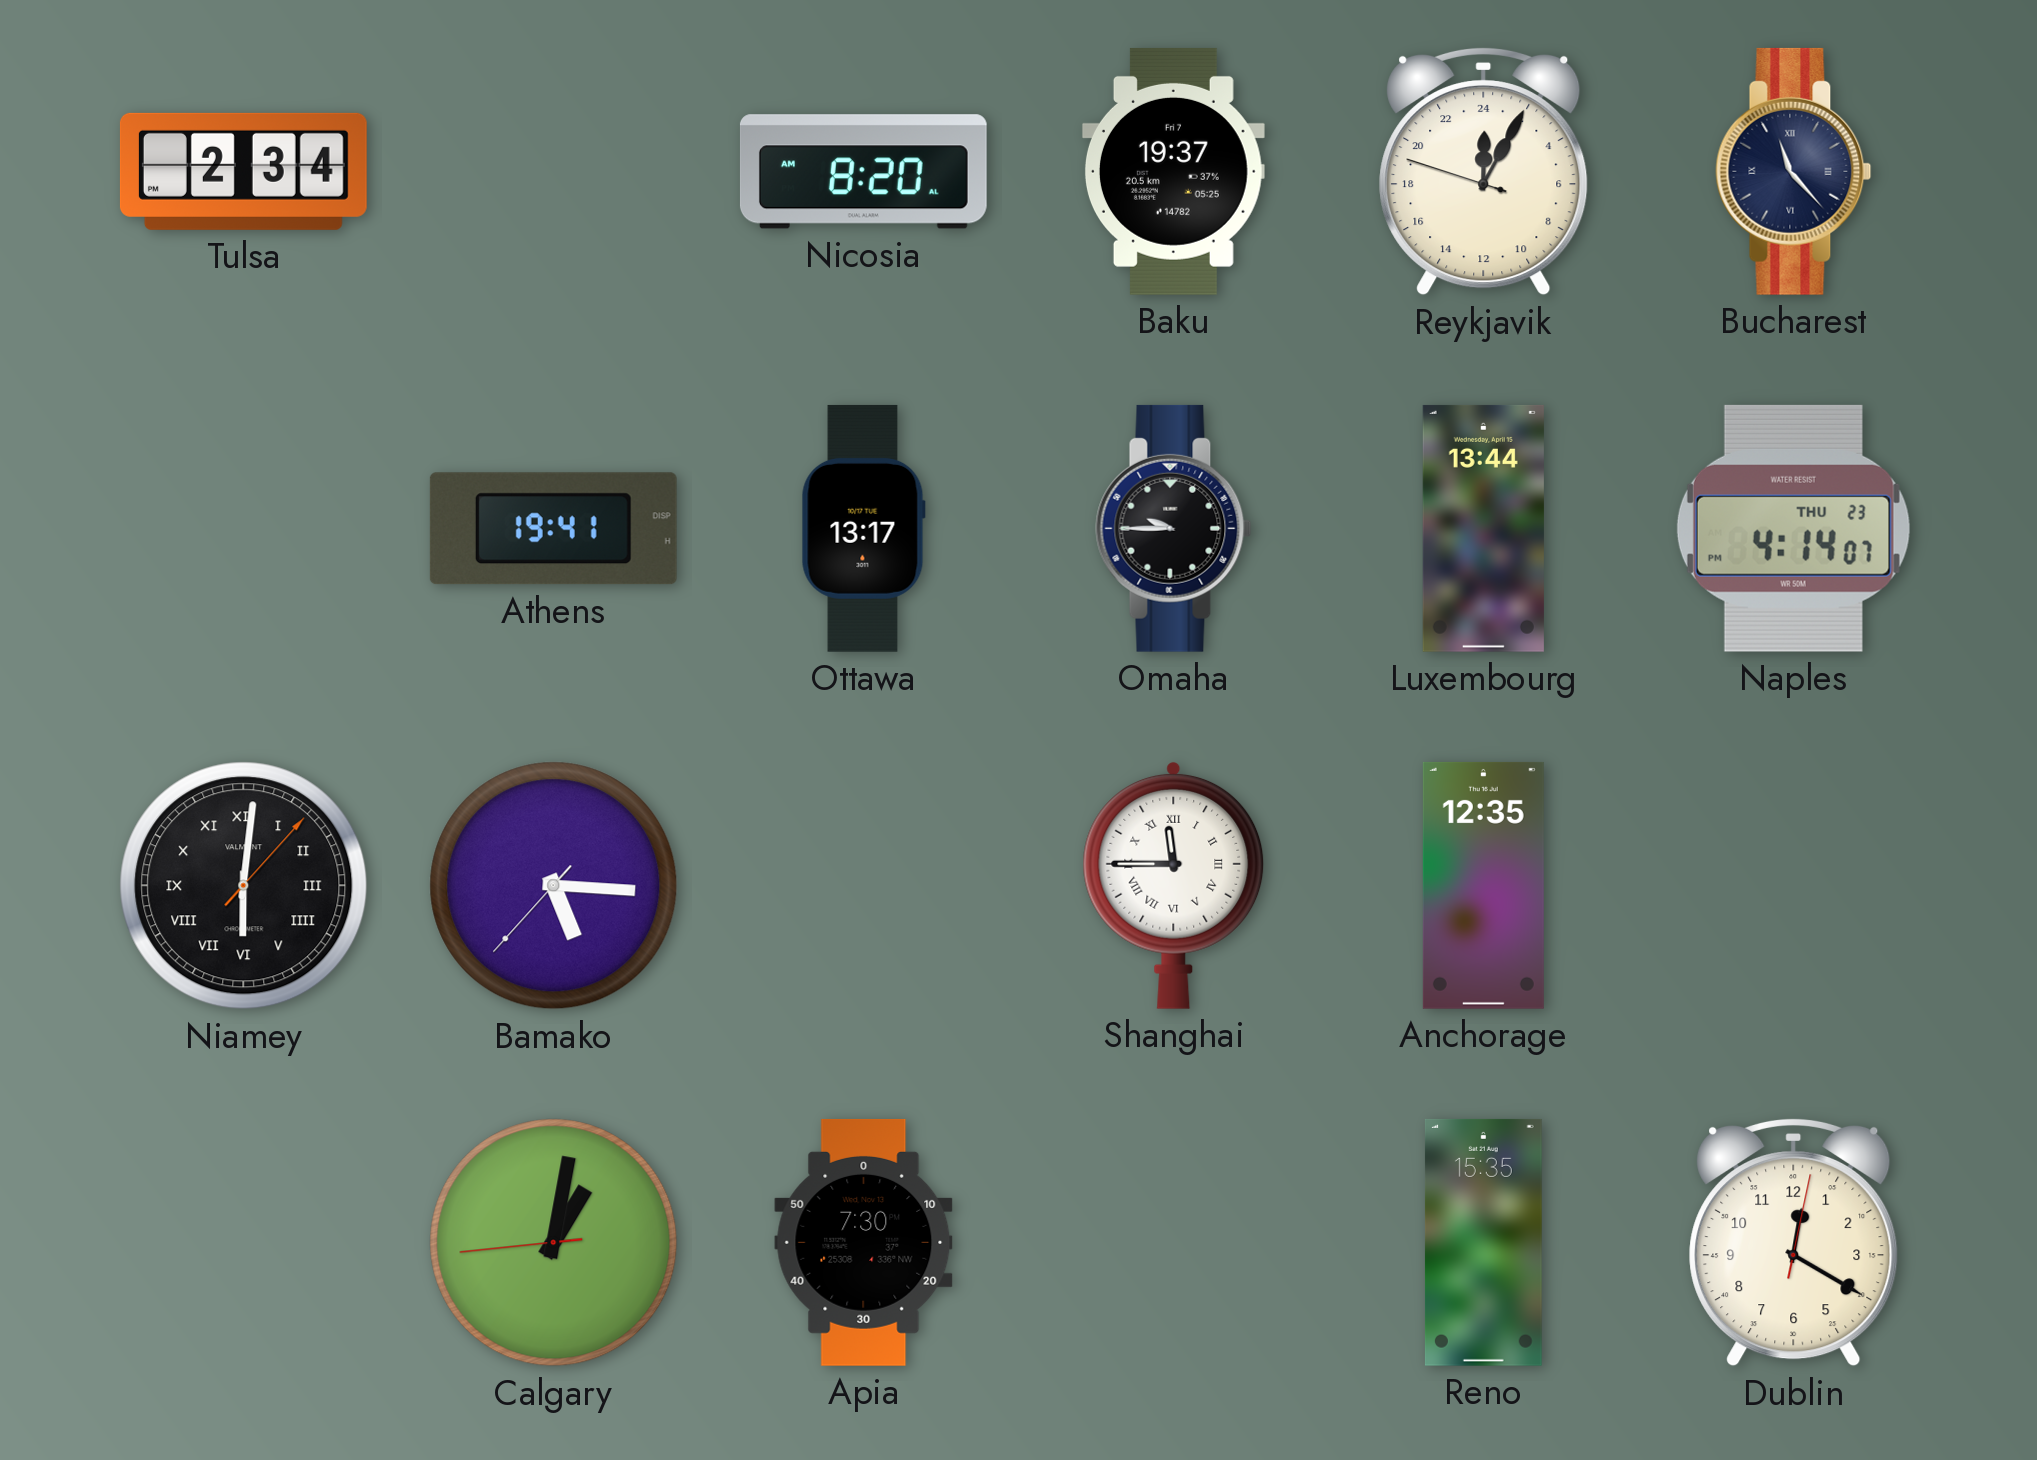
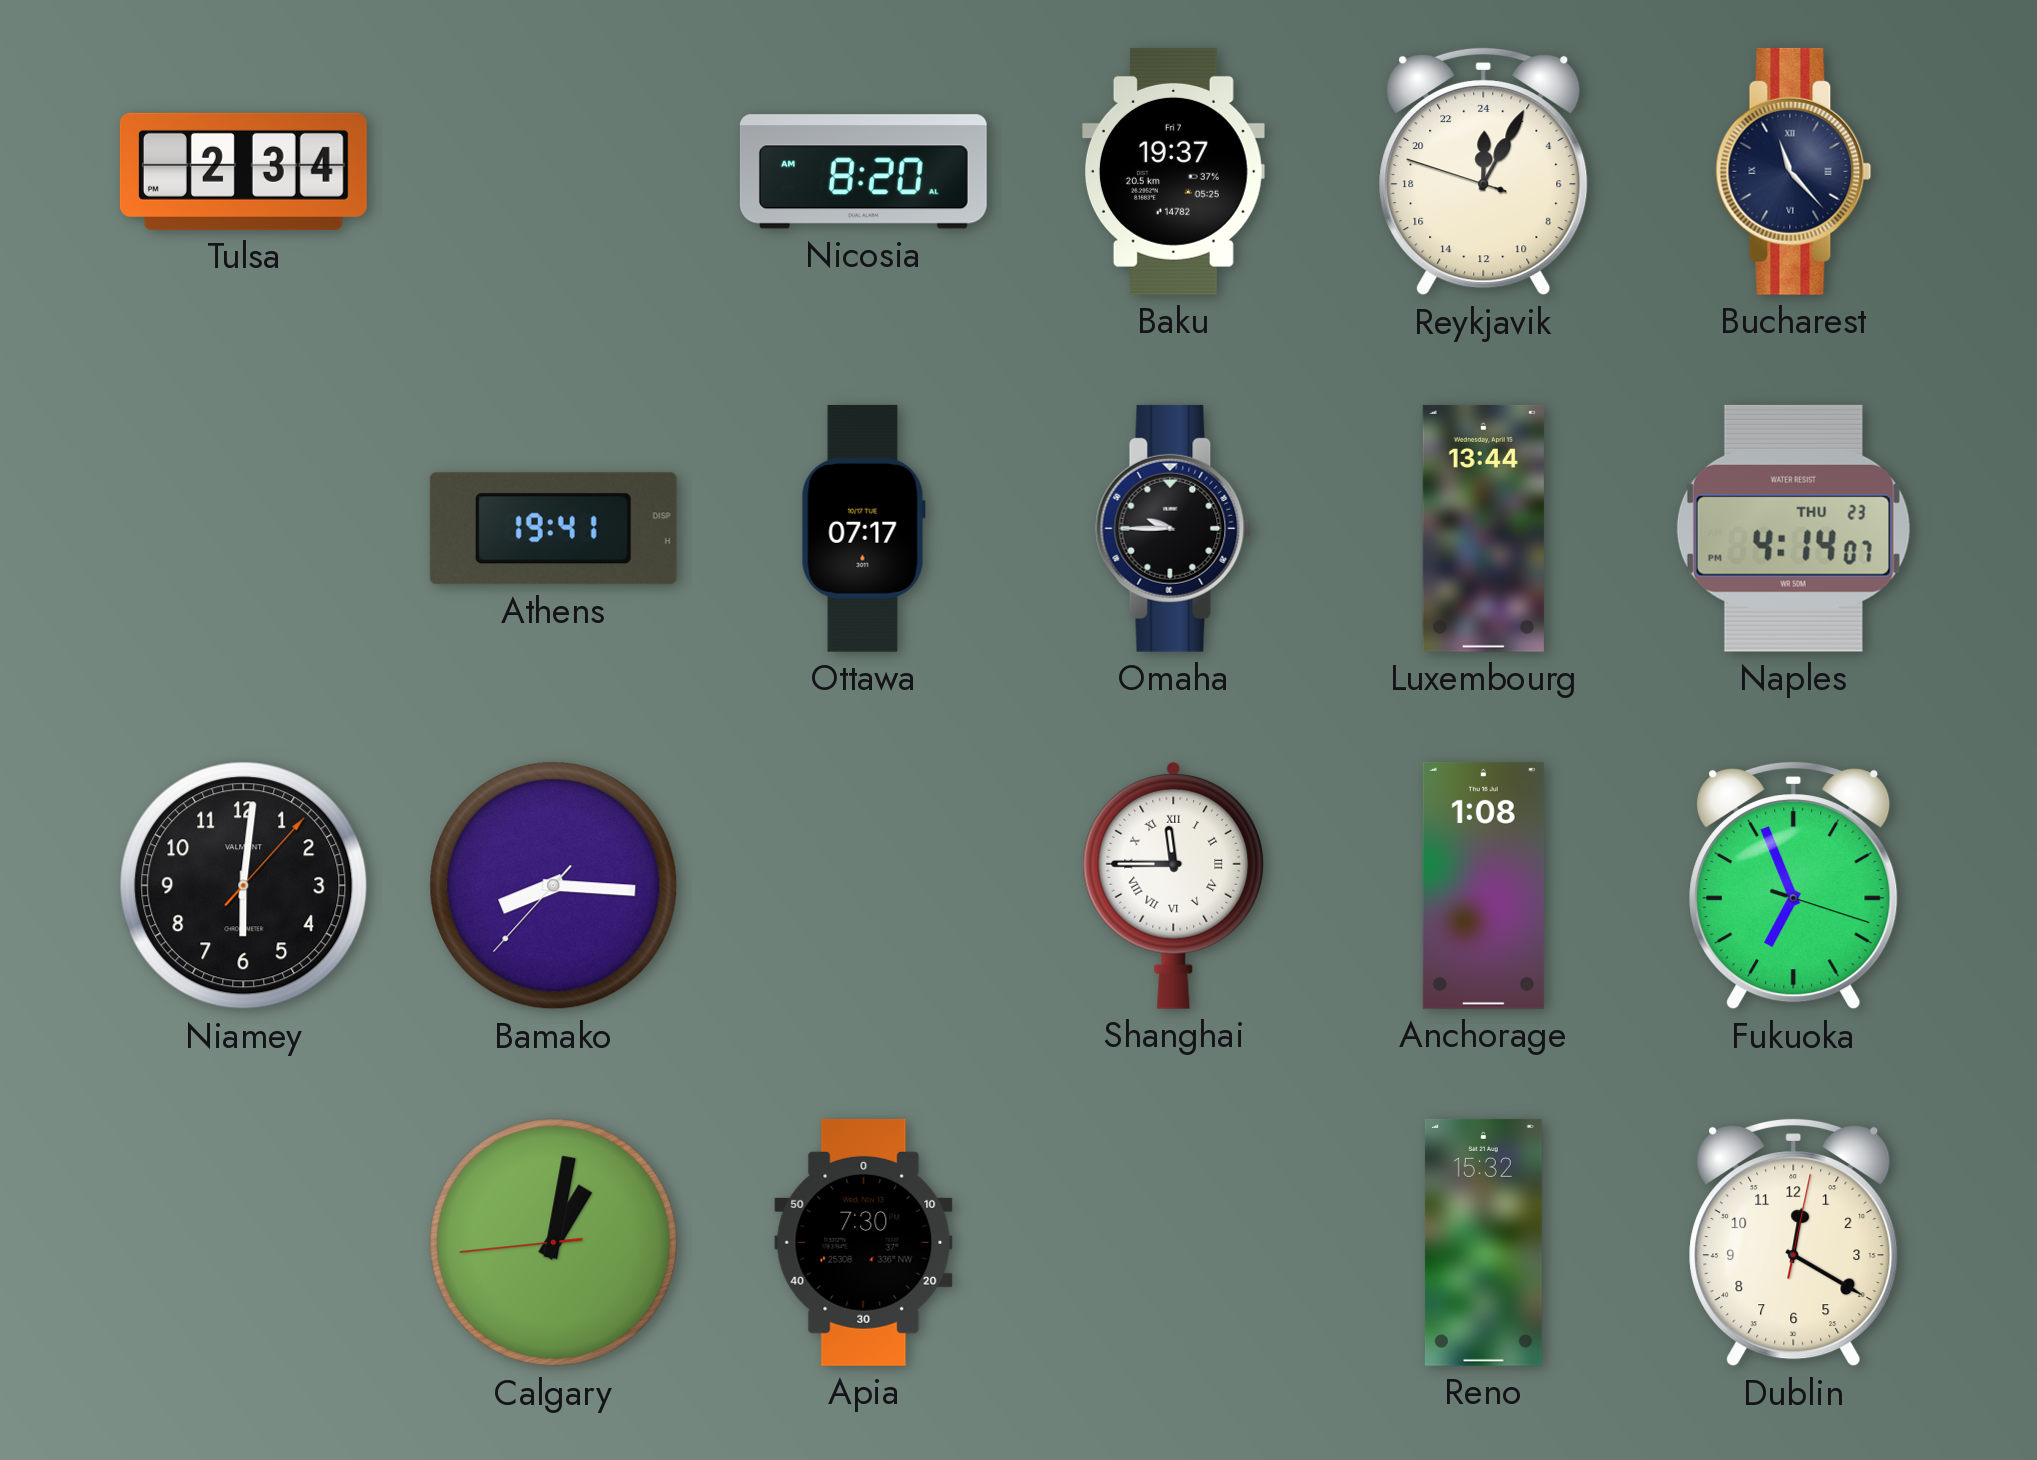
Ottawa: 13:17 -> 07:17
Niamey numerals: Roman -> Arabic
Bamako: 5:15 -> 8:15
Anchorage: 12:35 -> 1:08
Fukuoka: none -> 6:56
Reno: 15:35 -> 15:32
